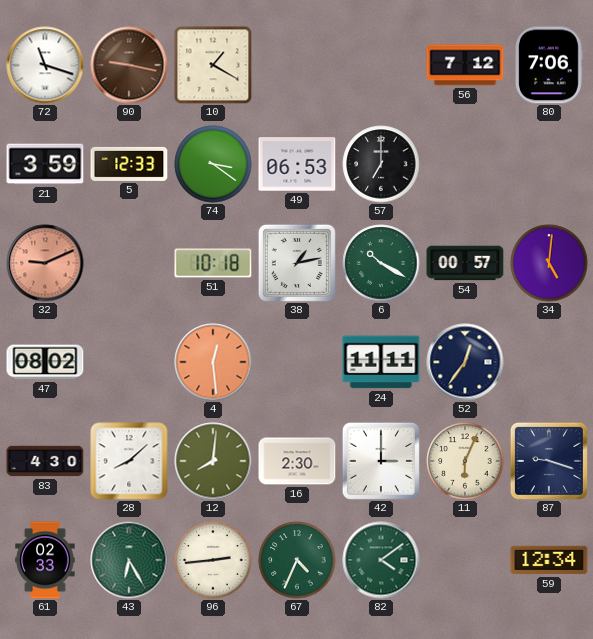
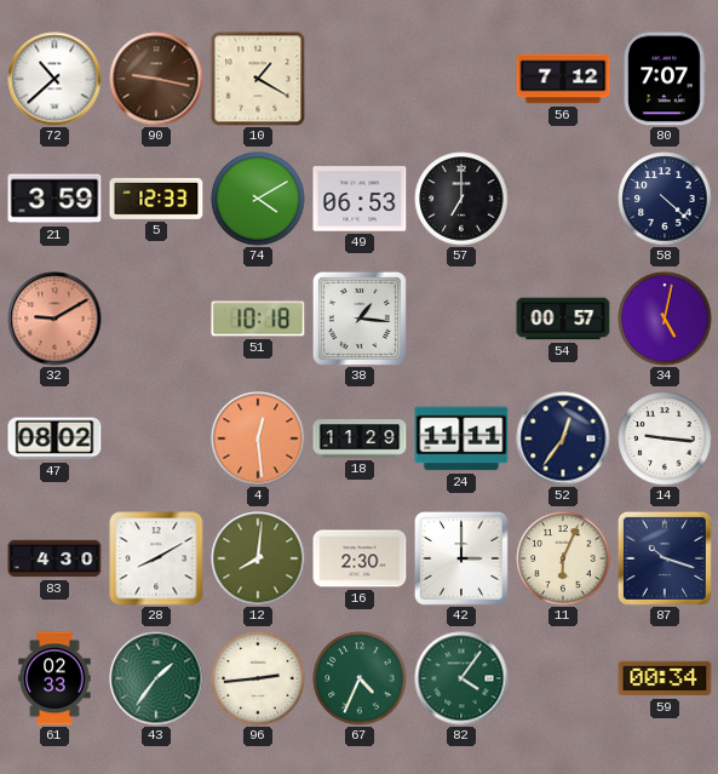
72: 11:18 -> 10:38
80: 7:06 -> 7:07
74: 3:21 -> 4:10
58: none -> 4:22
32: 9:11 -> 9:10
38: 1:13 -> 1:16
6: 10:20 -> none
34: 5:01 -> 5:02
18: none -> 11:29
14: none -> 9:16
28: 8:08 -> 8:10
87: 9:18 -> 10:18
43: 6:25 -> 1:36
82: 4:09 -> 4:06
59: 12:34 -> 00:34
